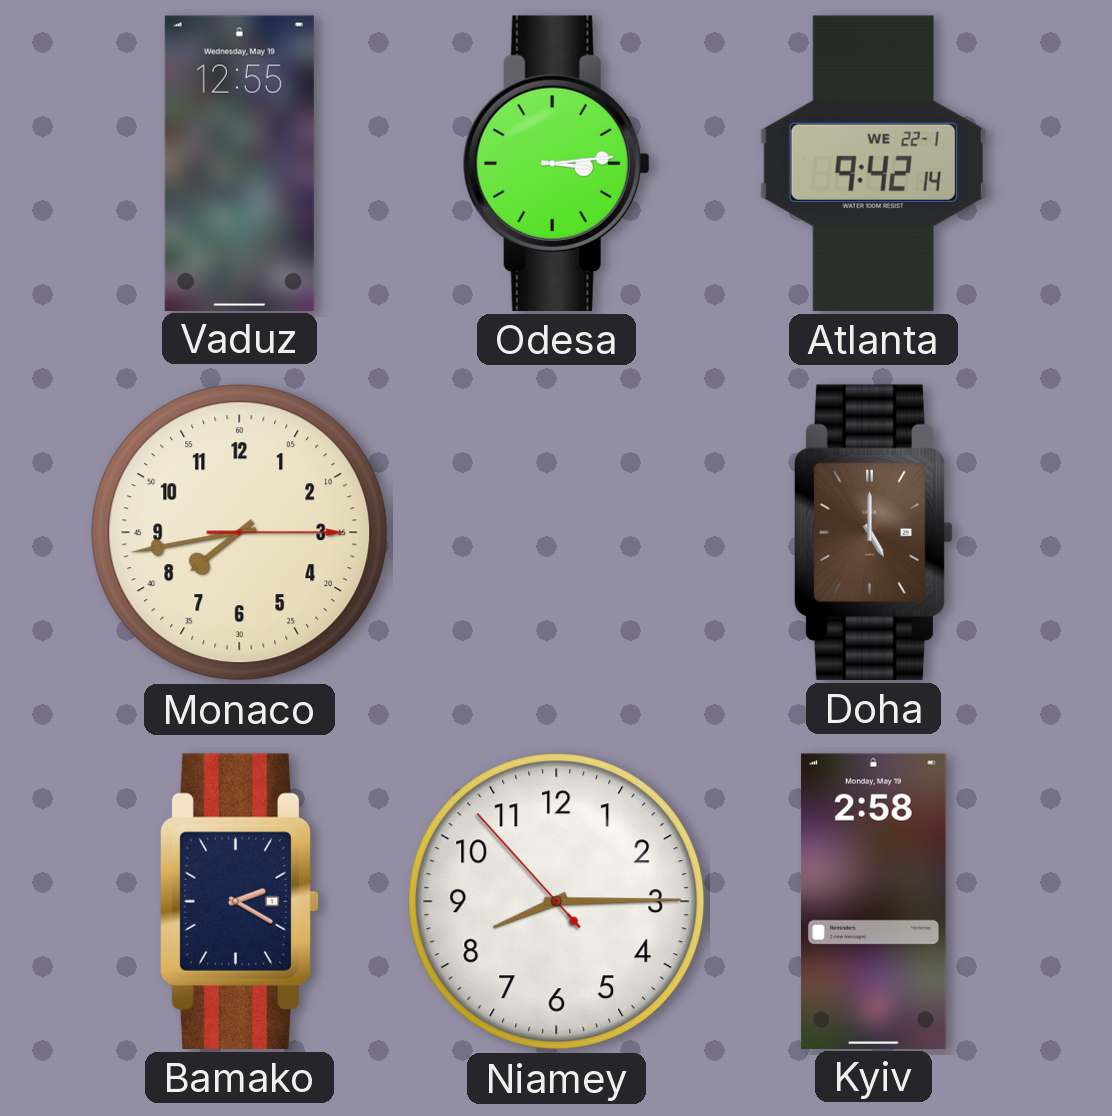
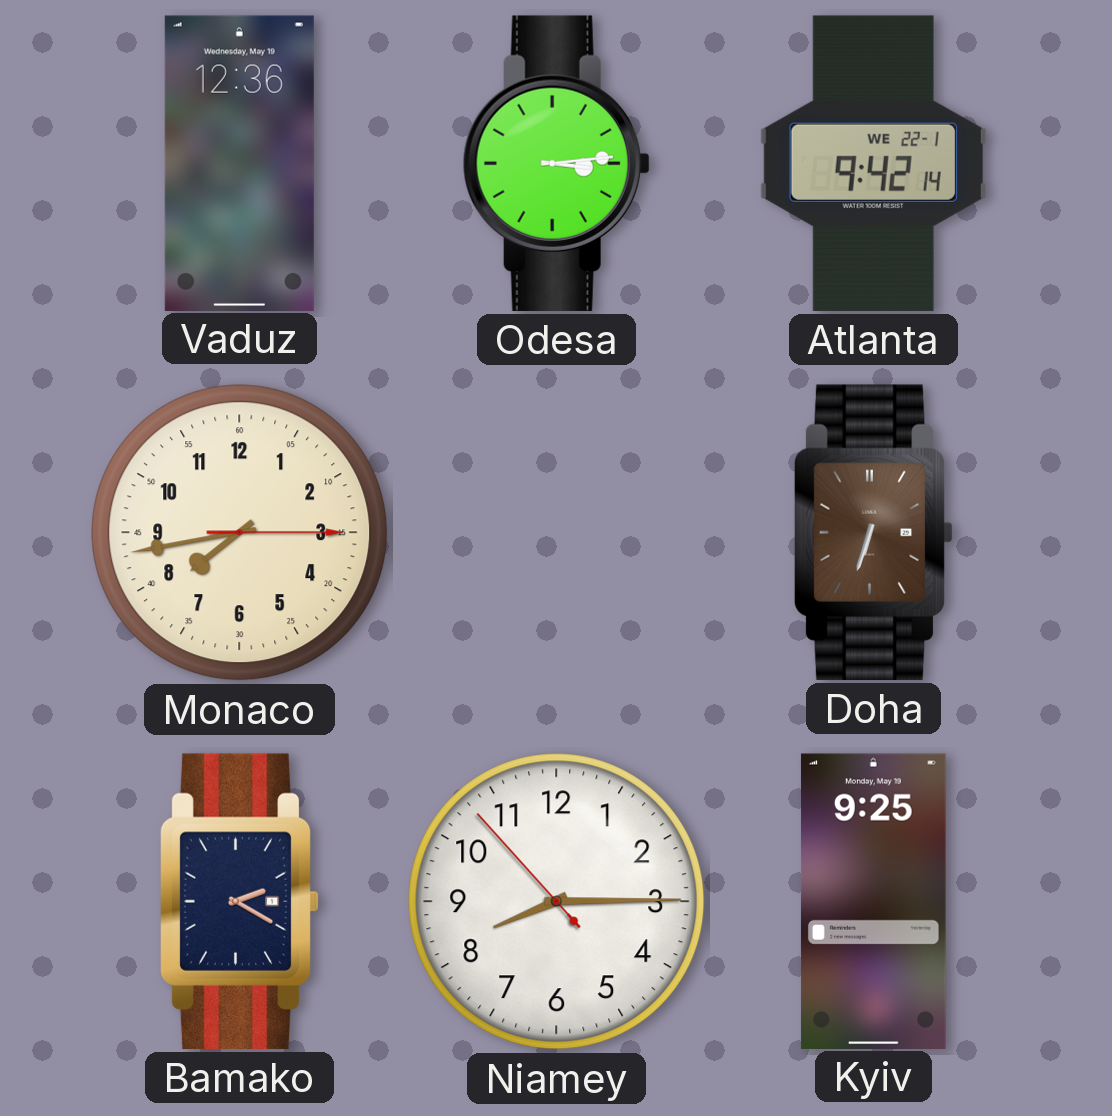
Vaduz: 12:55 -> 12:36
Doha: 5:00 -> 6:33
Kyiv: 2:58 -> 9:25
